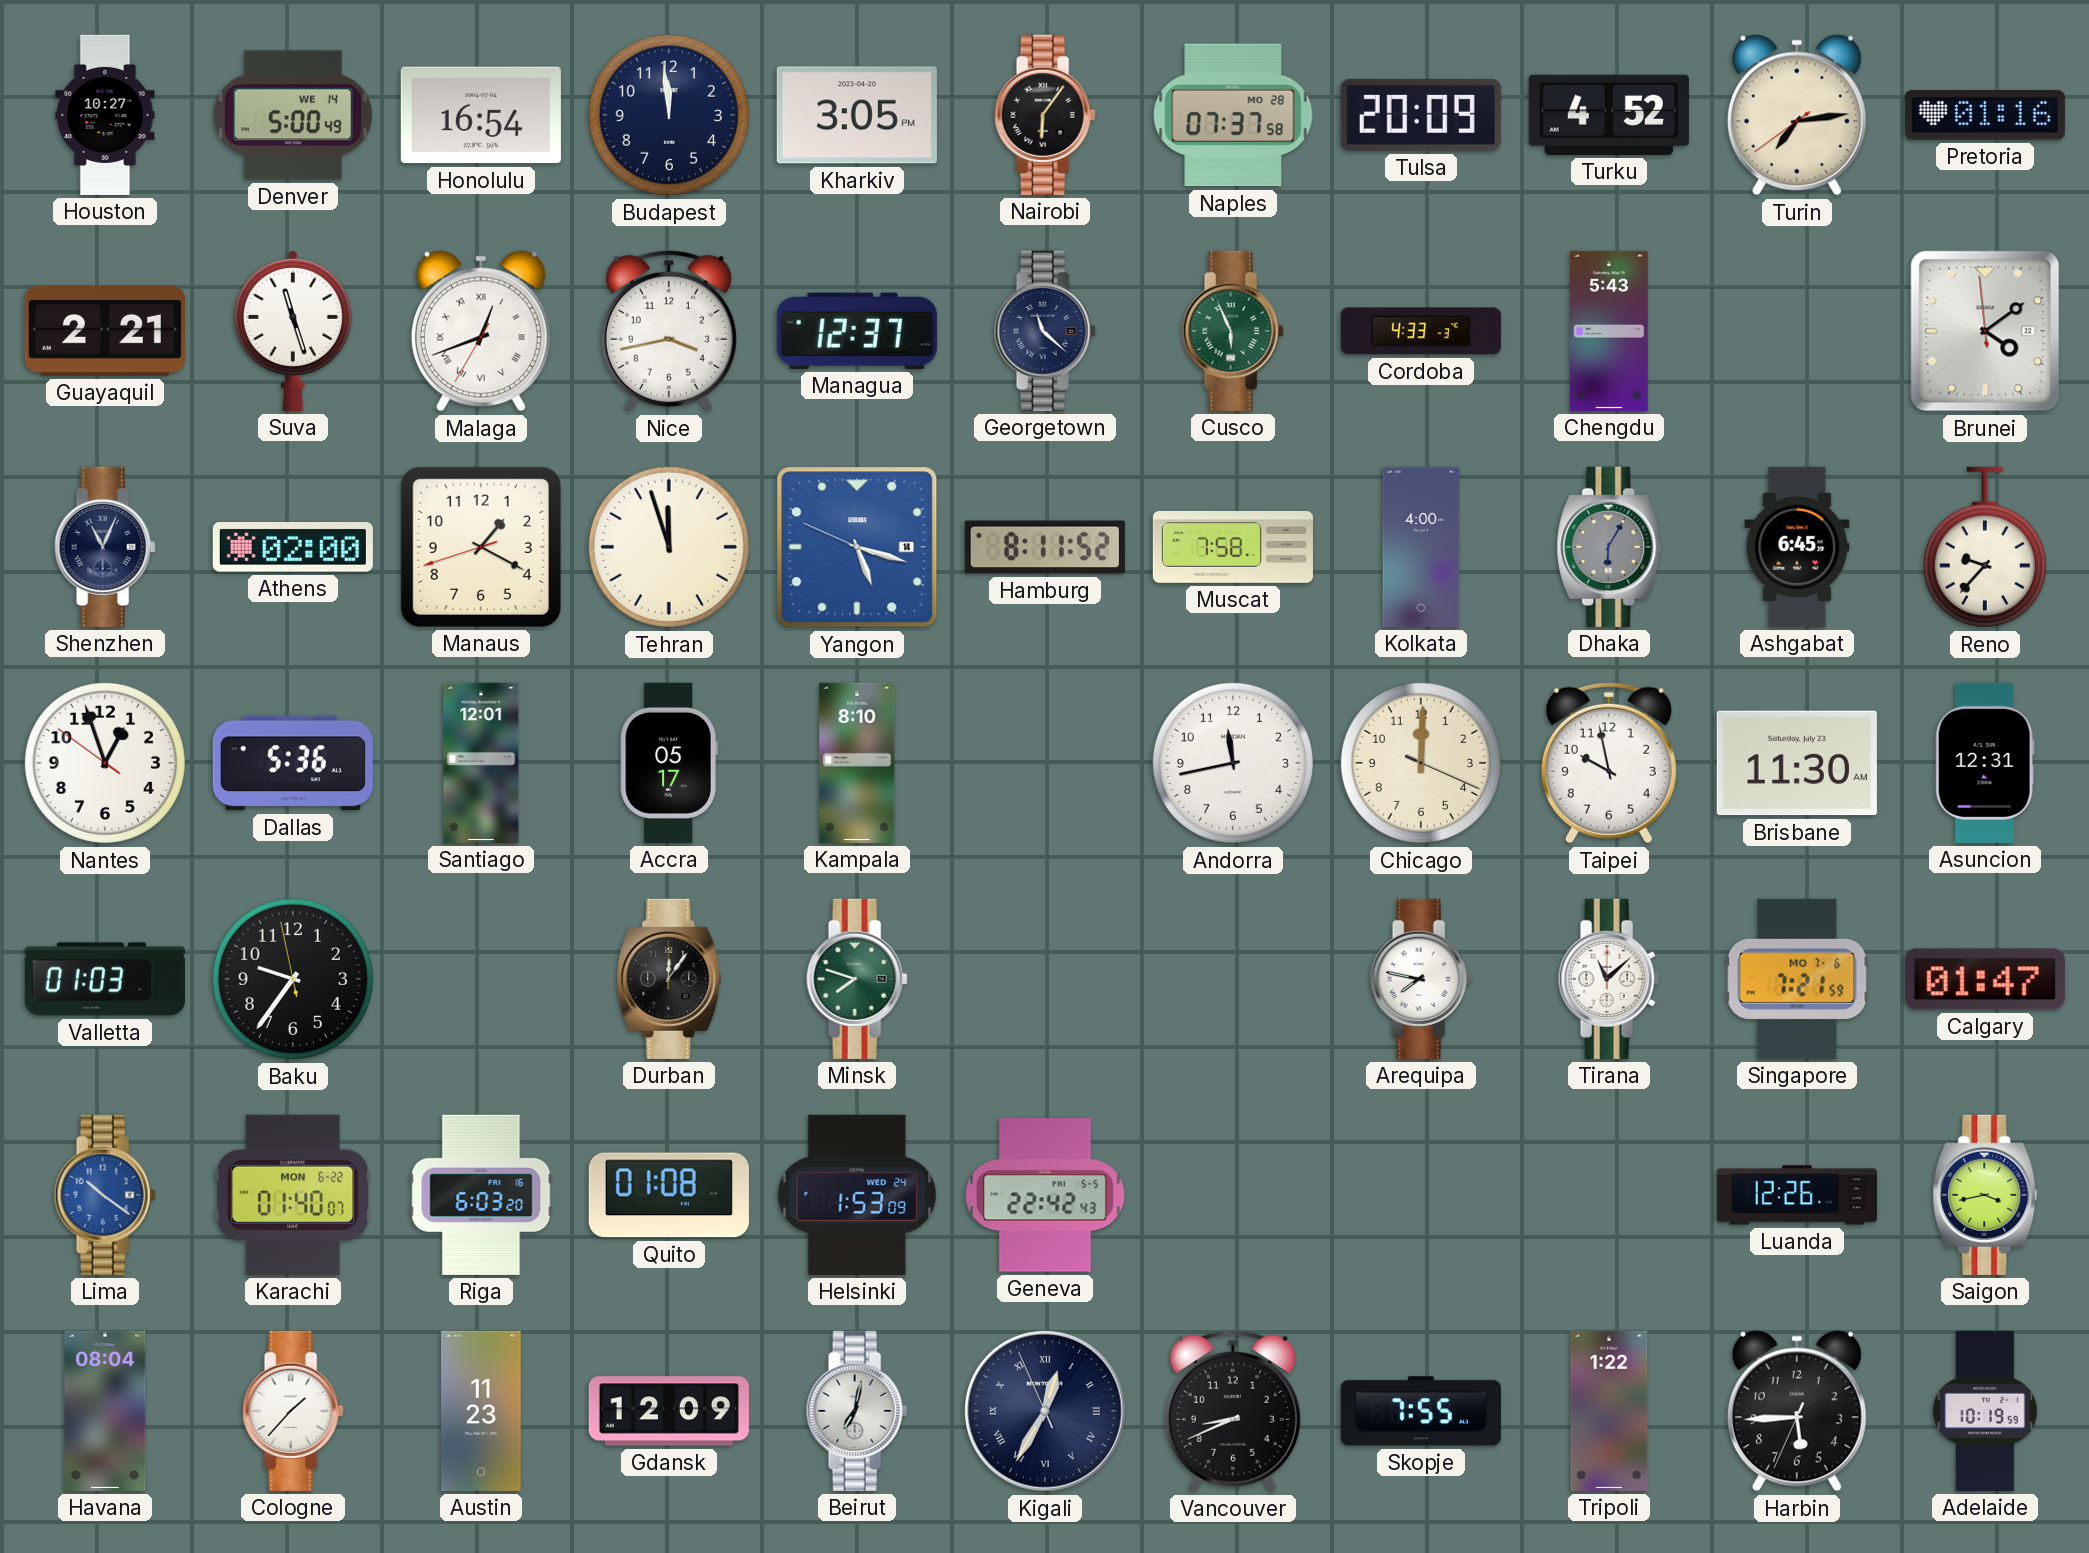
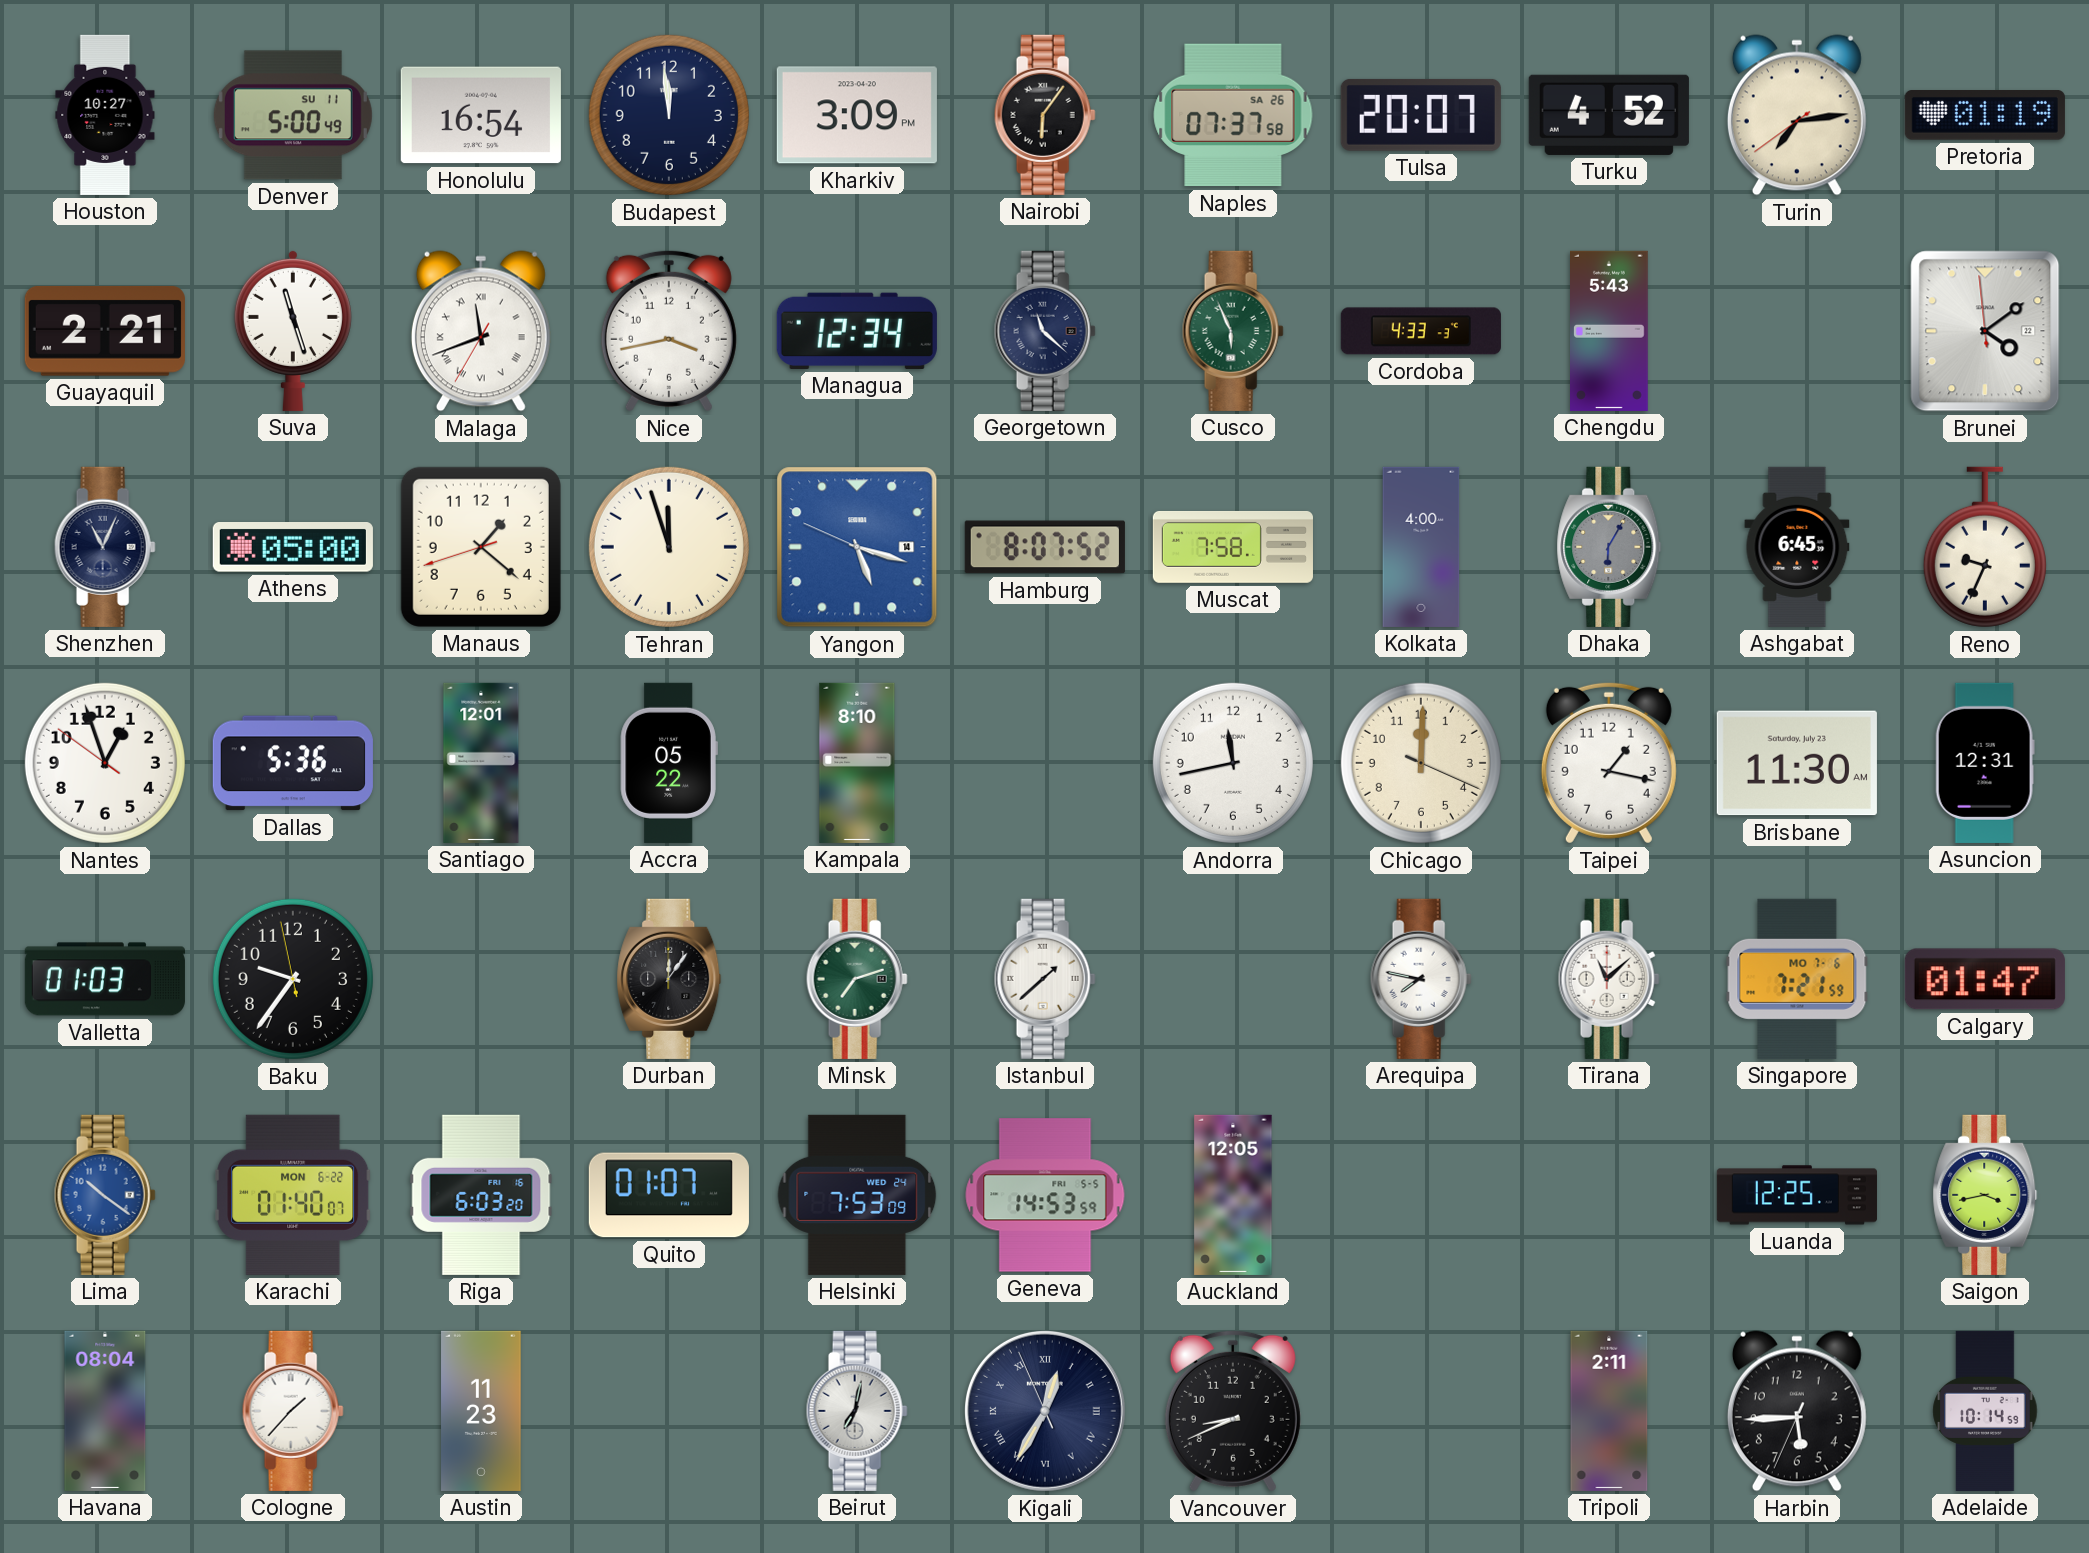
Denver date: WE 14 -> SU 11
Kharkiv: 3:05 -> 3:09
Naples date: MO 28 -> SA 26
Tulsa: 20:09 -> 20:07
Pretoria: 01:16 -> 01:19
Malaga: 12:41 -> 11:41
Managua: 12:37 -> 12:34
Athens: 02:00 -> 05:00
Manaus: 1:19 -> 1:21
Hamburg: 8:11 -> 8:07
Reno: 9:37 -> 9:34
Accra: 05:17 -> 05:22
Taipei: 9:58 -> 1:17
Minsk: 7:48 -> 7:12
Istanbul: none -> 1:38
Quito: 01:08 -> 01:07
Helsinki: 1:53 -> 7:53
Geneva: 22:42 -> 14:53
Auckland: none -> 12:05
Luanda: 12:26 -> 12:25
Gdansk: 12:09 -> none
Skopje: 7:55 -> none
Tripoli: 1:22 -> 2:11
Adelaide: 10:19 -> 10:14
